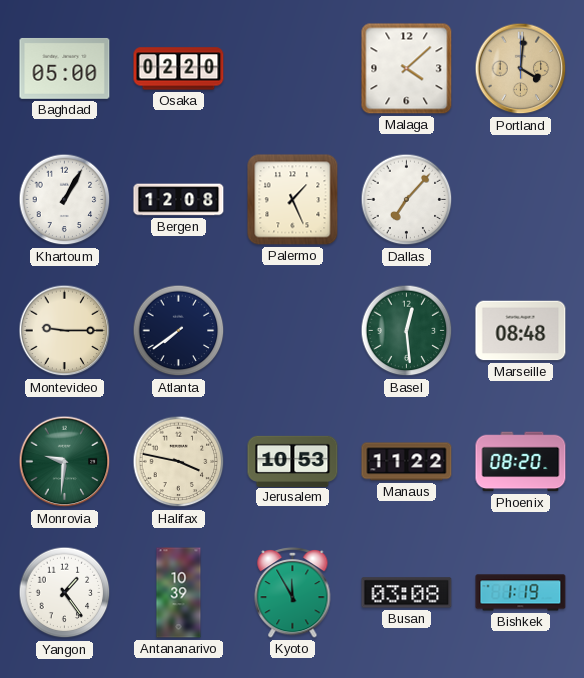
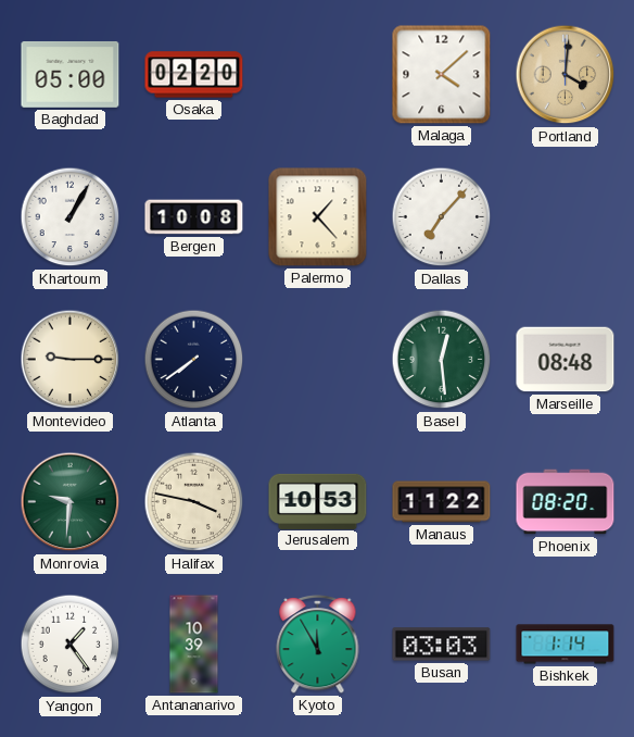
Bergen: 12:08 -> 10:08
Palermo: 1:26 -> 1:23
Busan: 03:08 -> 03:03
Bishkek: 1:19 -> 1:14
